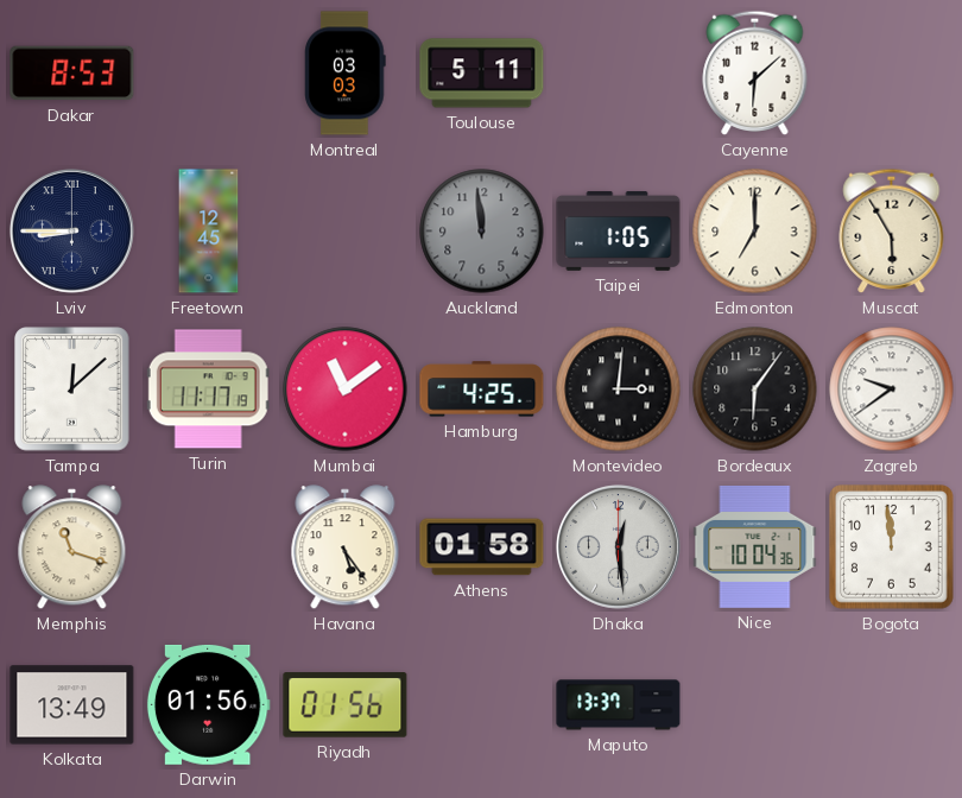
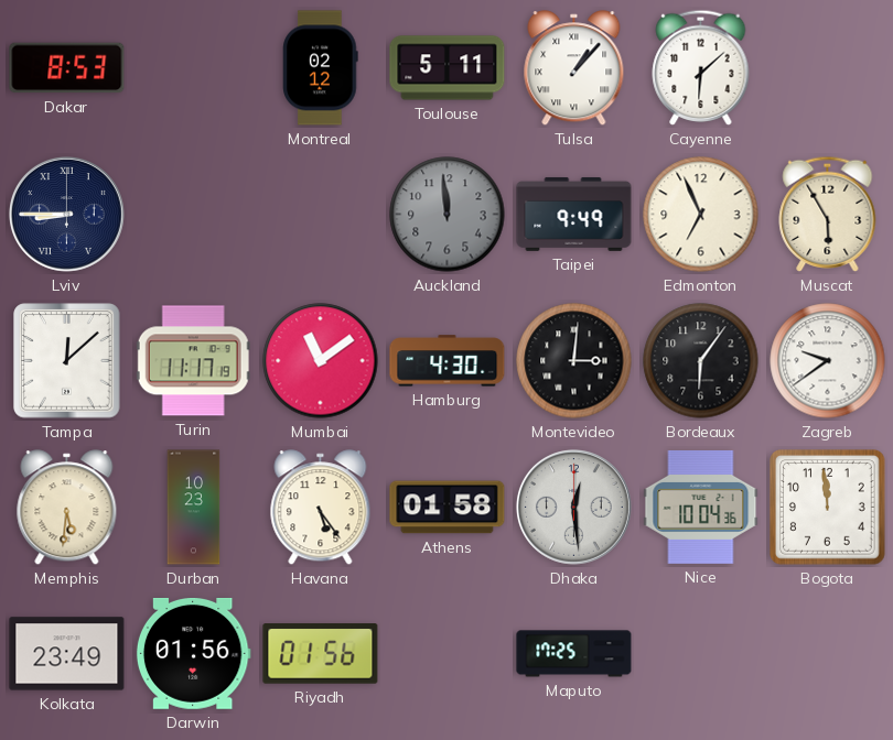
Montreal: 03:03 -> 02:12
Tulsa: none -> 1:07
Freetown: 12:45 -> none
Taipei: 1:05 -> 9:49
Edmonton: 7:00 -> 6:56
Hamburg: 4:25 -> 4:30
Memphis: 11:18 -> 5:31
Durban: none -> 10:23
Kolkata: 13:49 -> 23:49
Maputo: 13:37 -> 17:25
